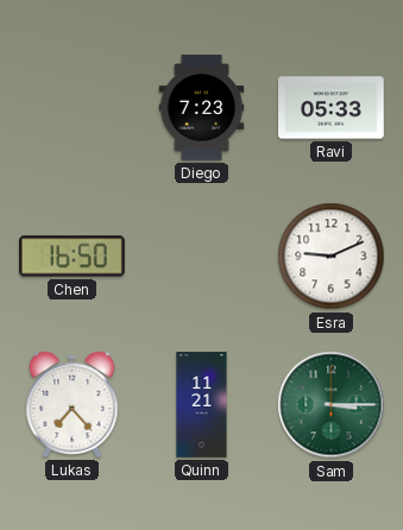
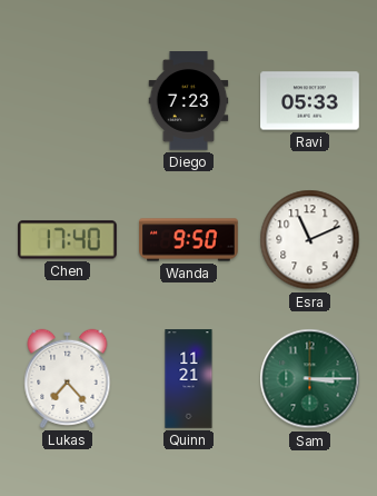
Chen: 16:50 -> 17:40
Wanda: none -> 9:50
Esra: 9:11 -> 11:11
